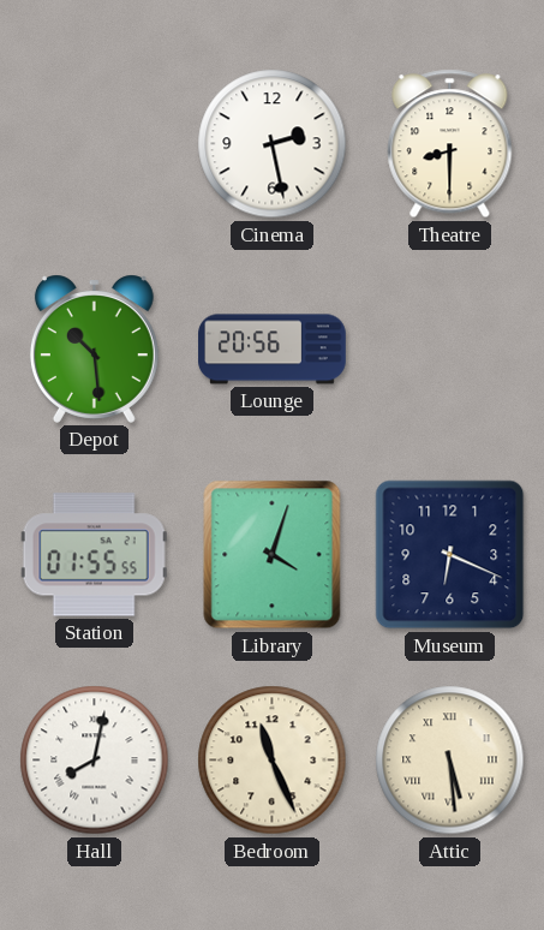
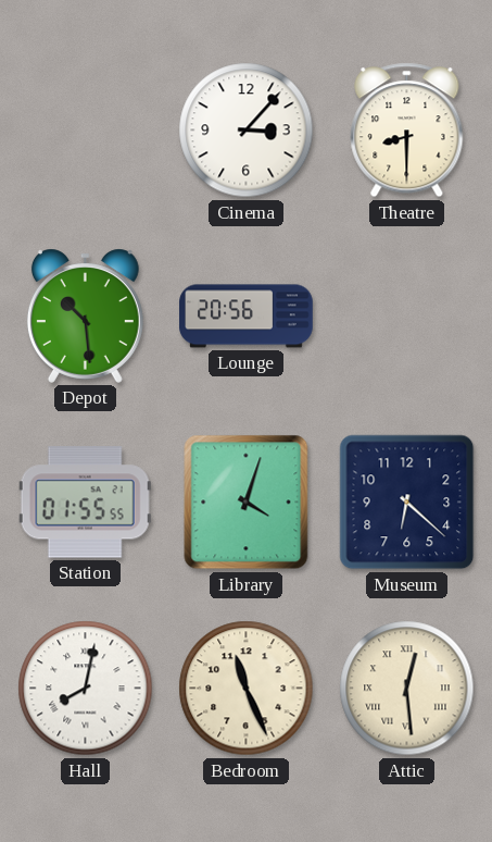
Cinema: 2:28 -> 3:07
Museum: 6:19 -> 6:22
Attic: 5:29 -> 12:29
